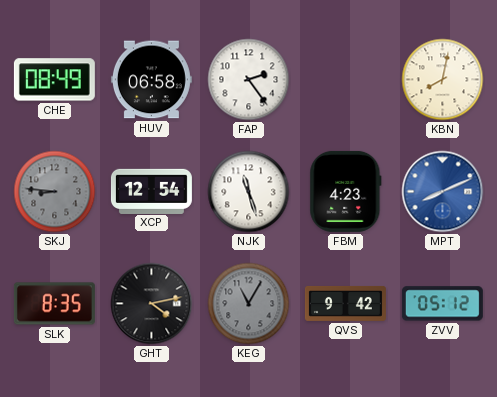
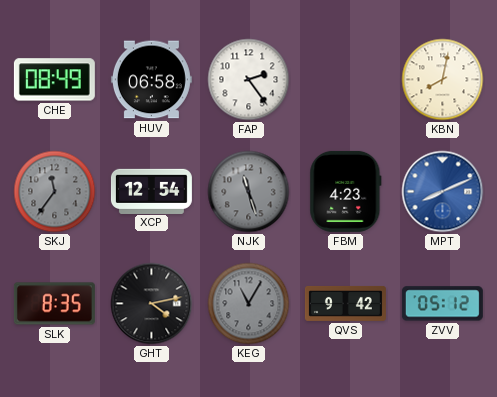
SKJ: 8:46 -> 11:36
NJK dial: white -> grey
